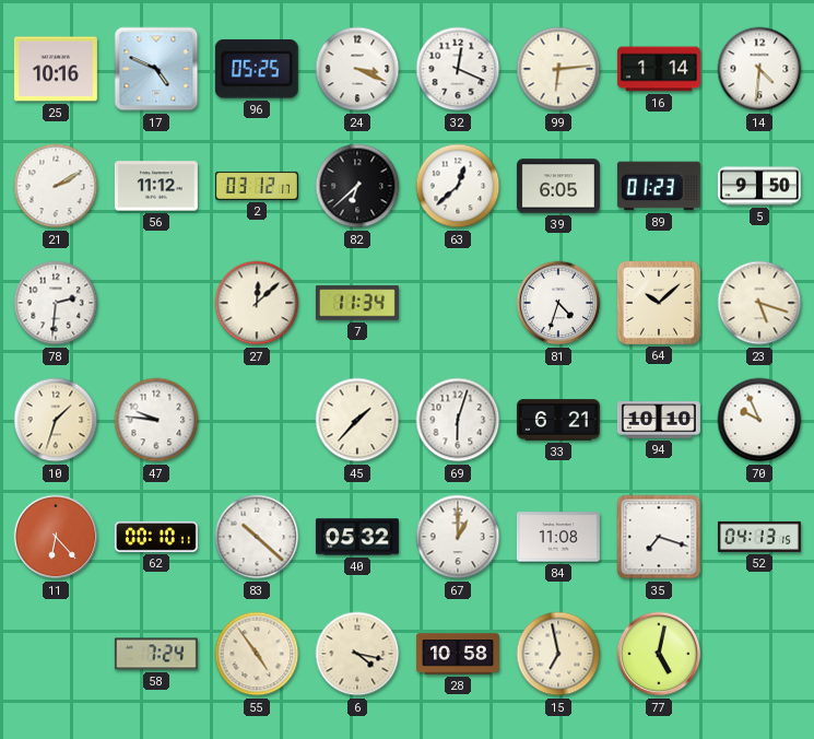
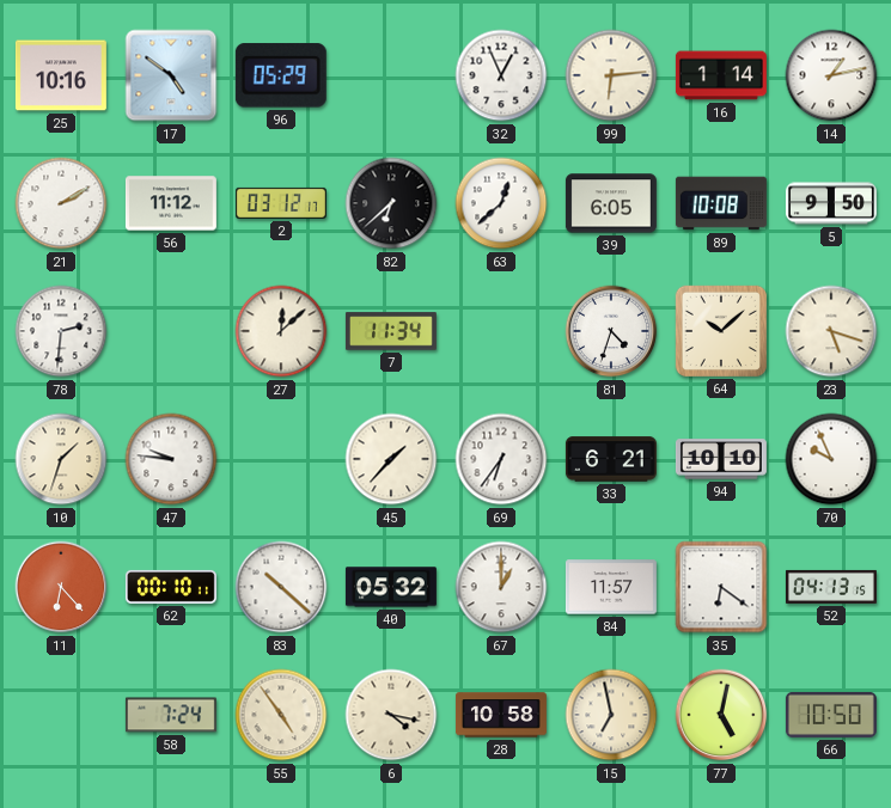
17: 4:49 -> 4:51
96: 05:25 -> 05:29
24: 3:19 -> none
32: 12:19 -> 12:56
14: 4:31 -> 1:13
89: 01:23 -> 10:08
69: 6:03 -> 6:36
84: 11:08 -> 11:57
35: 7:18 -> 6:21
66: none -> 10:50
